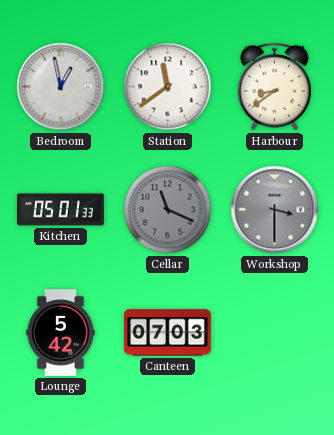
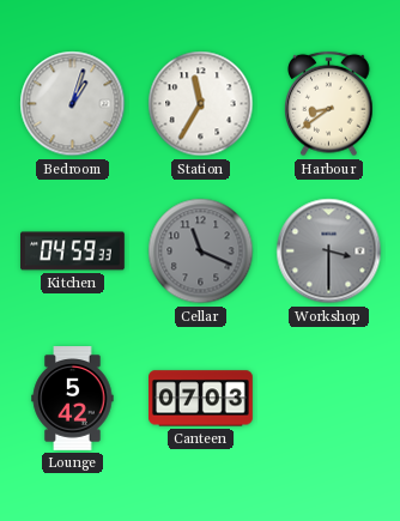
Bedroom: 12:58 -> 1:03
Station: 11:39 -> 11:35
Kitchen: 05:01 -> 04:59
